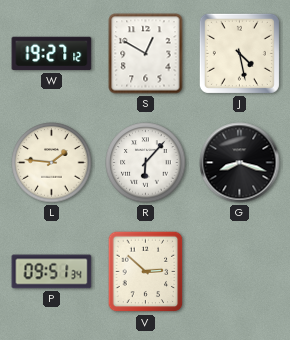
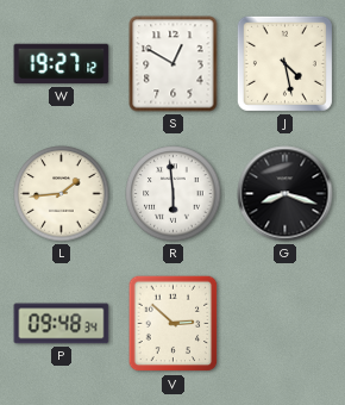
L: 1:46 -> 1:44
R: 6:07 -> 5:59
P: 09:51 -> 09:48
